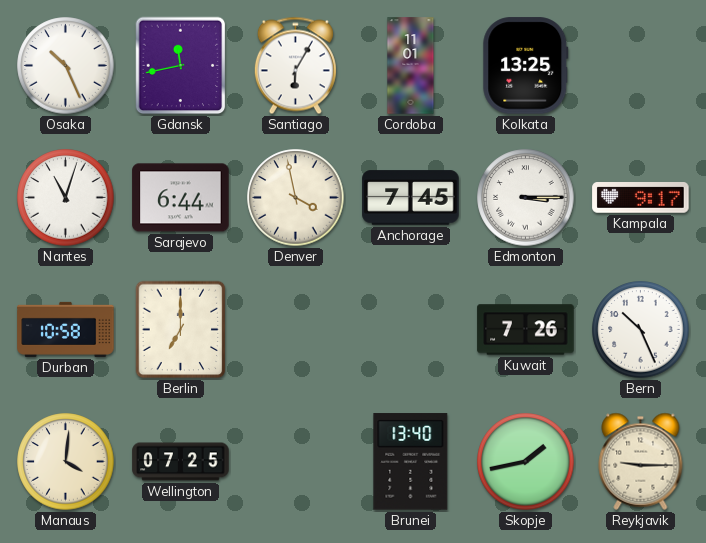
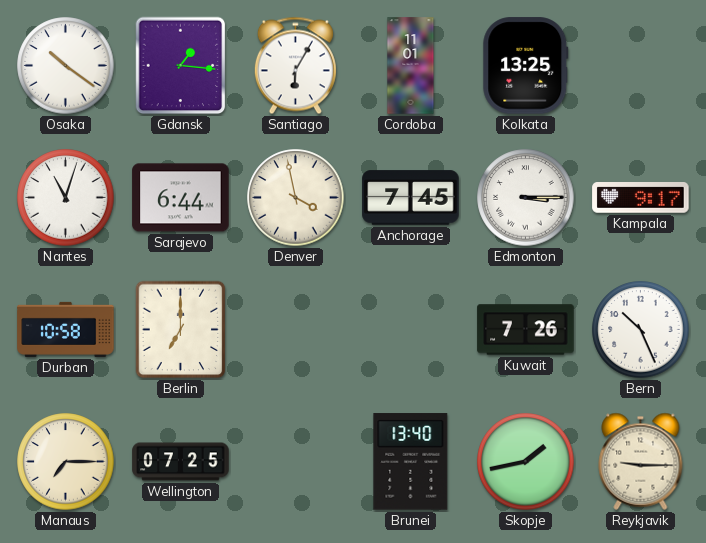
Osaka: 10:26 -> 10:21
Gdansk: 11:43 -> 1:16
Manaus: 4:01 -> 7:15
